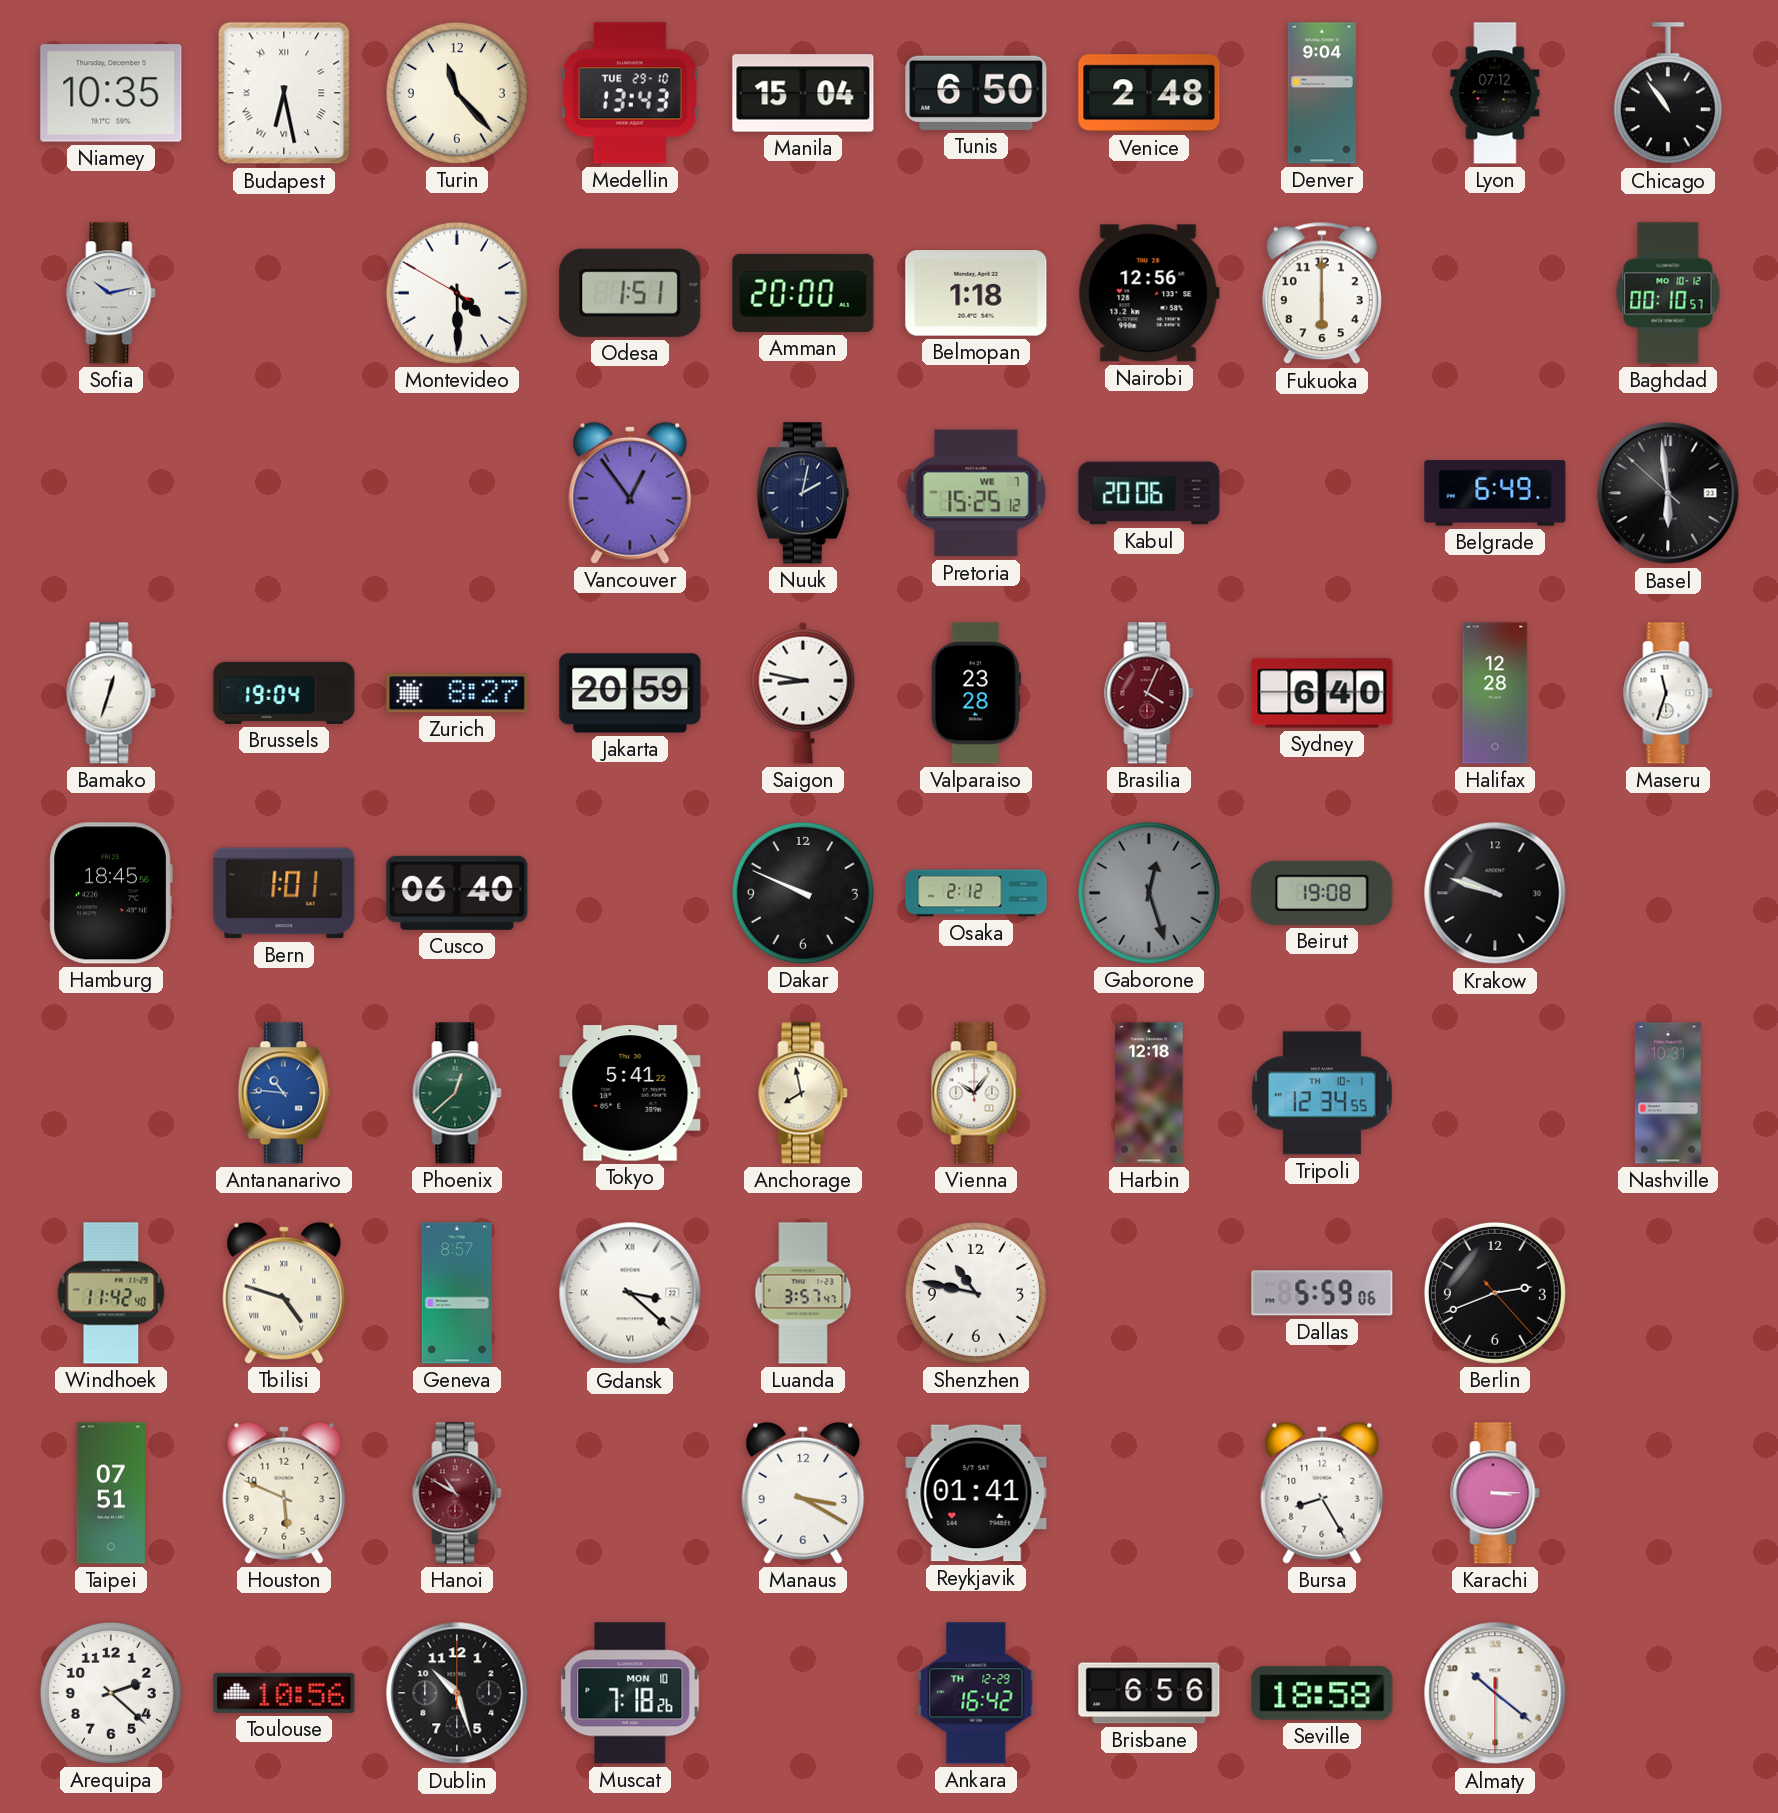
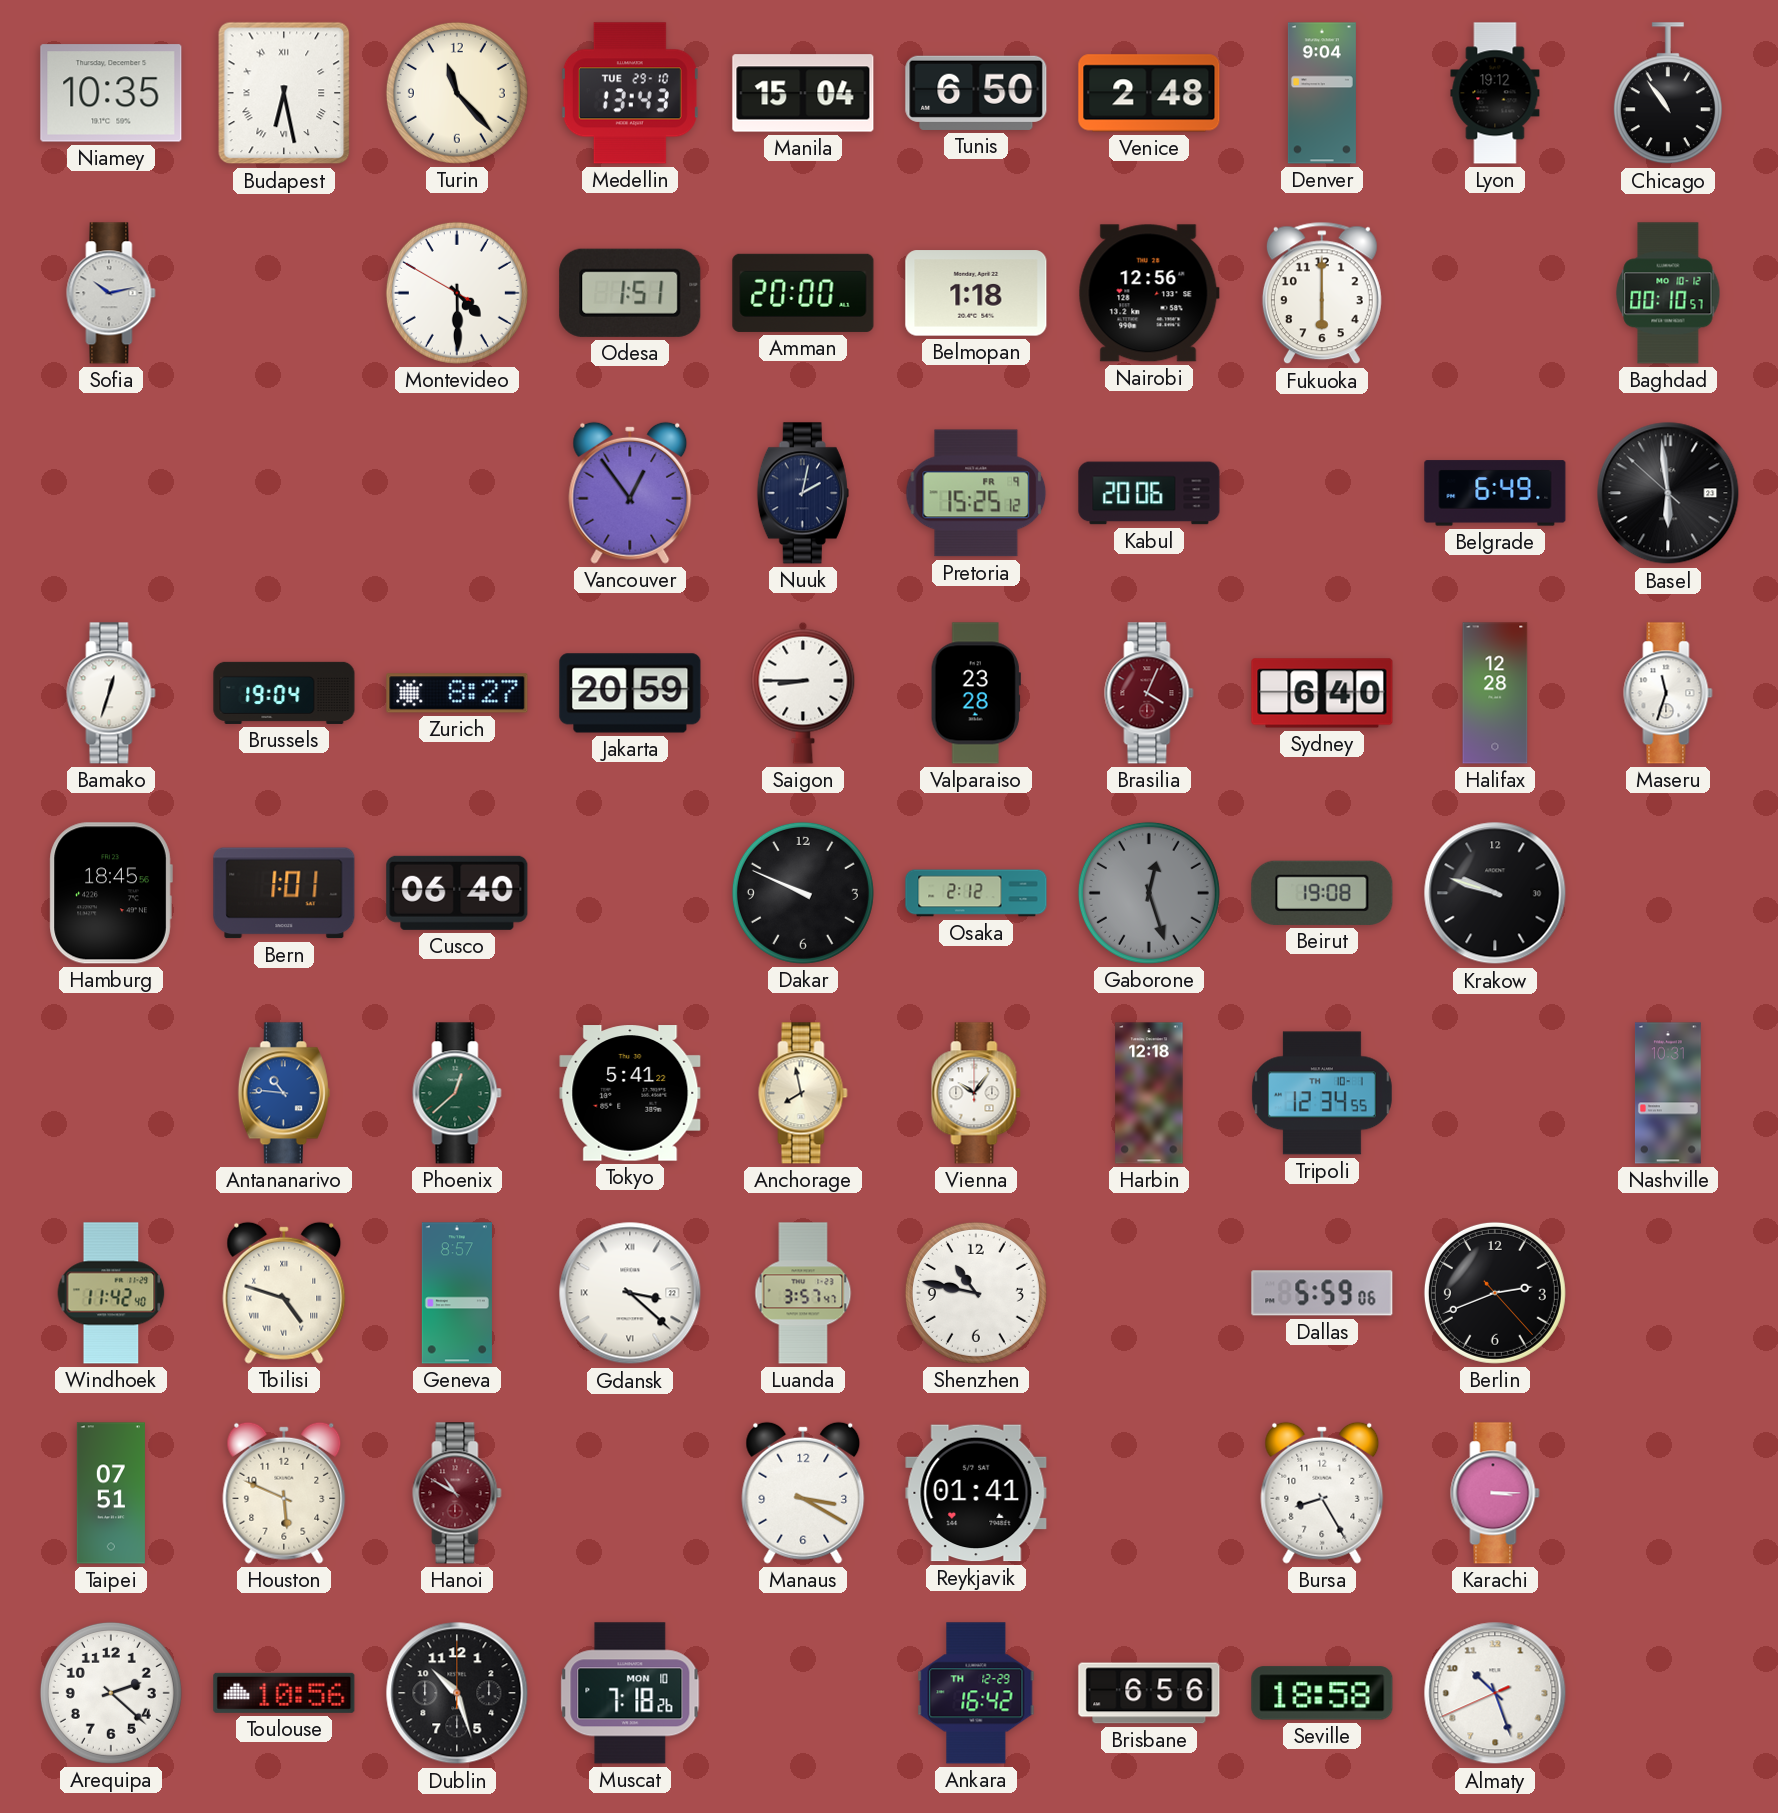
Lyon: 07:12 -> 19:12
Pretoria date: WE 7 -> FR 9
Saigon: 8:47 -> 8:45
Almaty: 10:21 -> 10:26
